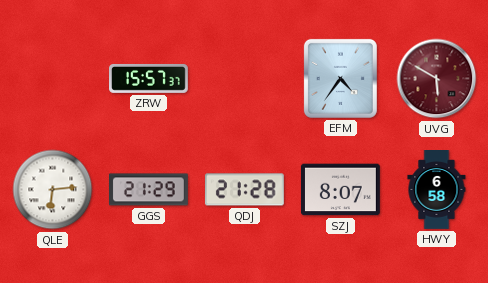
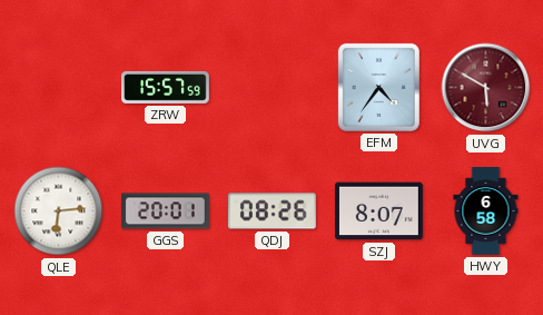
ZRW: 15:57:37 -> 15:57:59
GGS: 21:29 -> 20:01
QDJ: 21:28 -> 08:26
